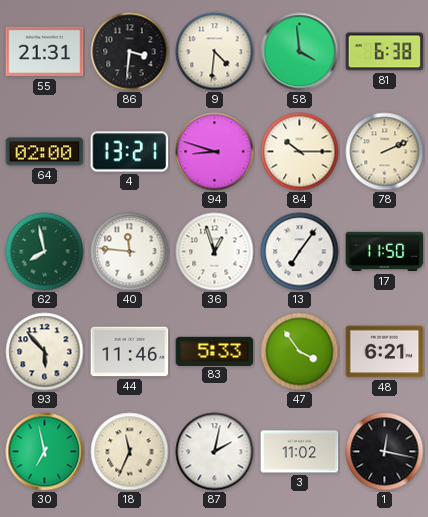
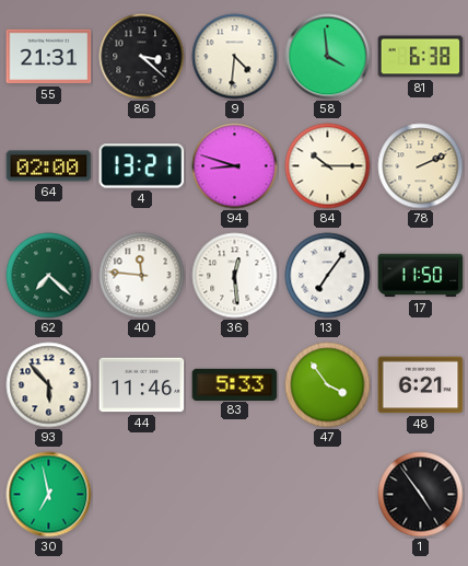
86: 3:31 -> 3:22
62: 7:58 -> 7:22
36: 12:57 -> 12:29
18: 11:34 -> none
87: 2:02 -> none
3: 11:02 -> none
1: 12:17 -> 4:54
